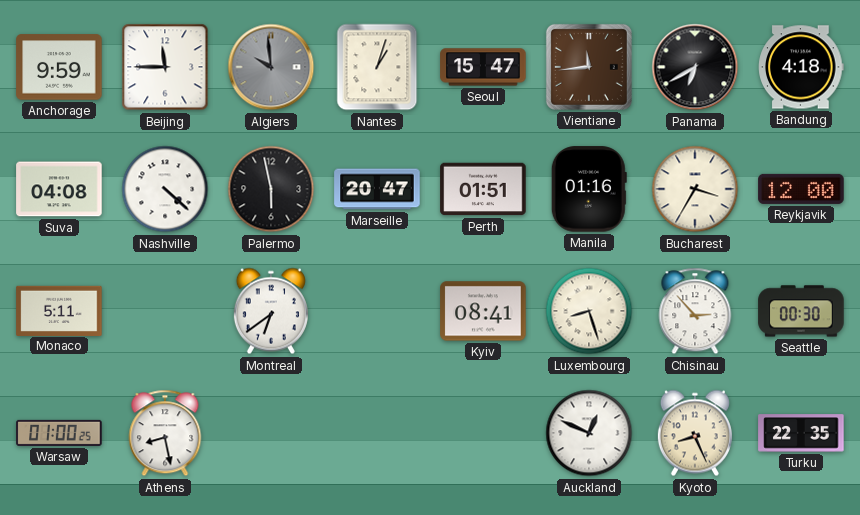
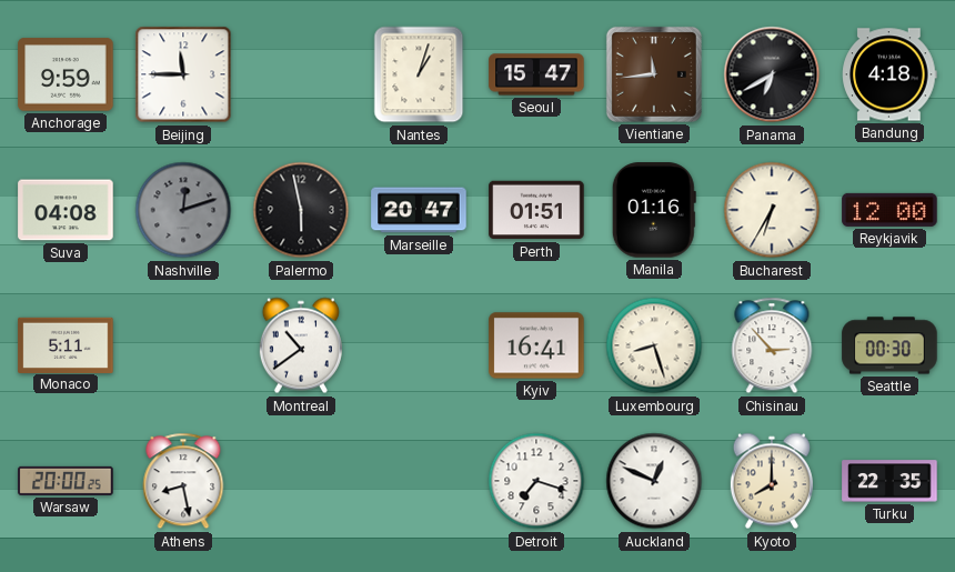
Algiers: 9:59 -> none
Nashville: 4:22 -> 12:12
Nashville dial: white -> grey
Bucharest: 3:35 -> 6:35
Montreal: 6:39 -> 10:39
Kyiv: 08:41 -> 16:41
Warsaw: 01:00 -> 20:00
Detroit: none -> 7:18
Kyoto: 8:26 -> 8:00
